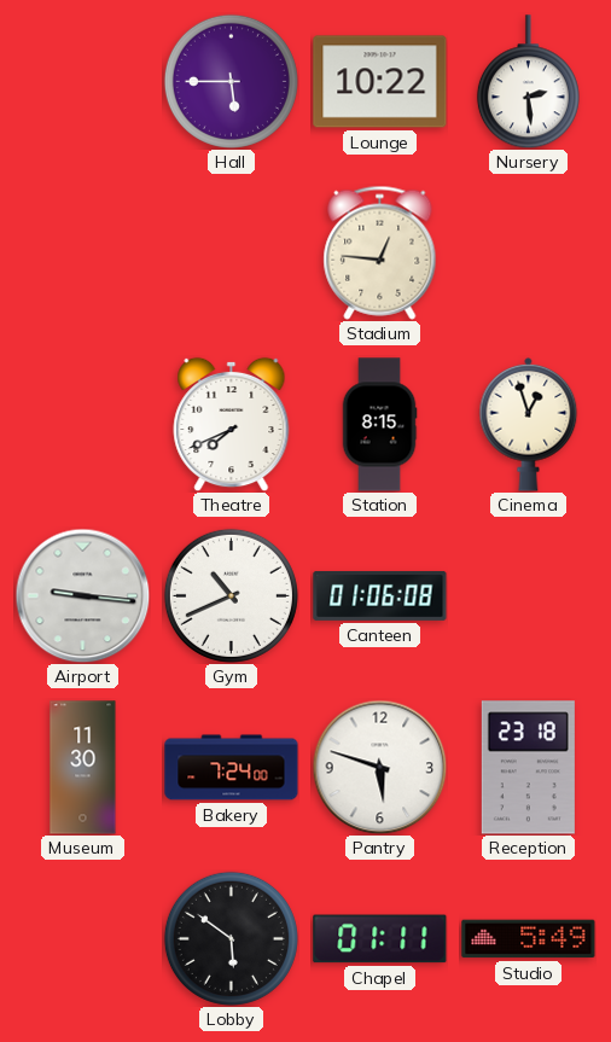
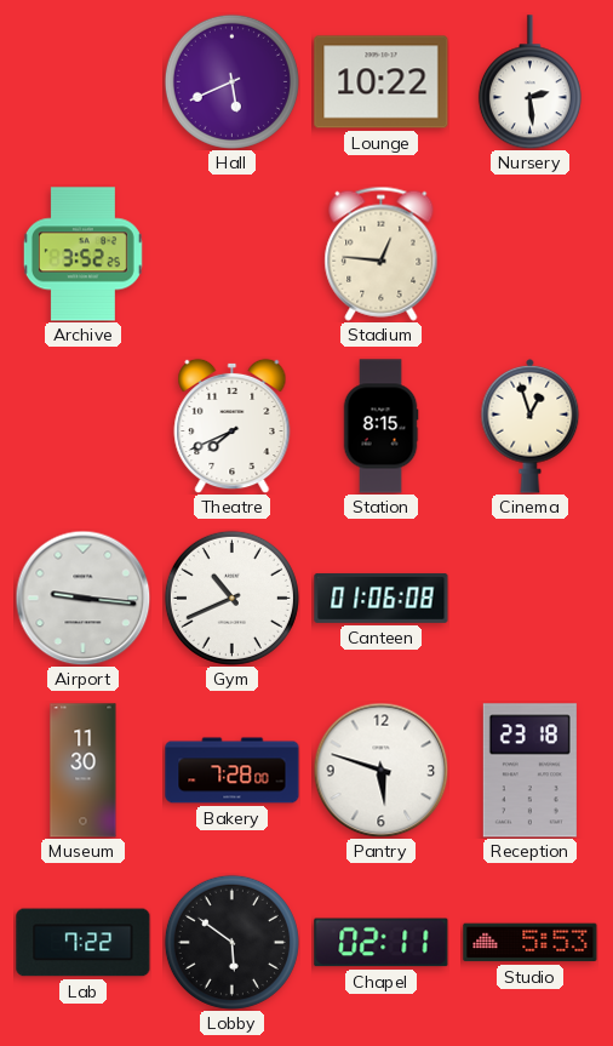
Hall: 5:45 -> 5:41
Archive: none -> 3:52
Bakery: 7:24 -> 7:28
Lab: none -> 7:22
Chapel: 01:11 -> 02:11
Studio: 5:49 -> 5:53
